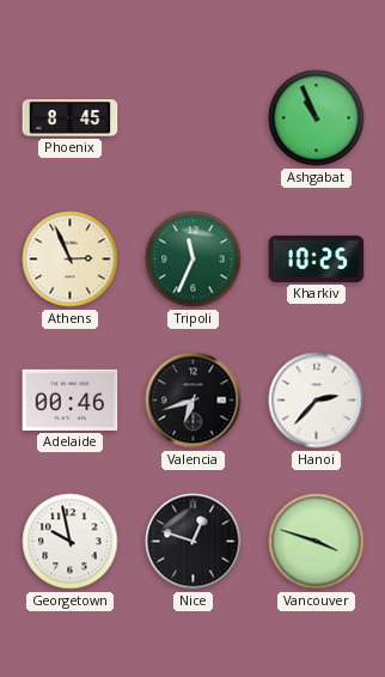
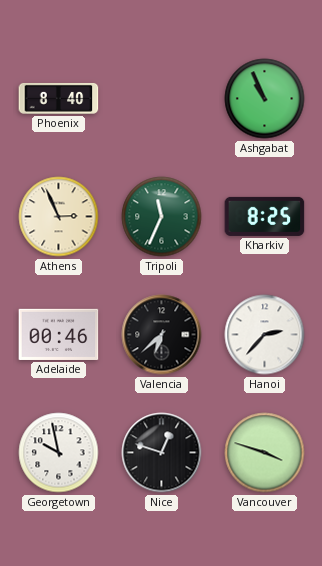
Phoenix: 8:45 -> 8:40
Kharkiv: 10:25 -> 8:25
Valencia: 6:42 -> 6:38
